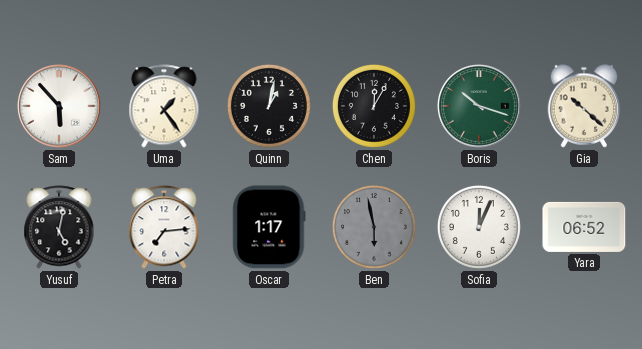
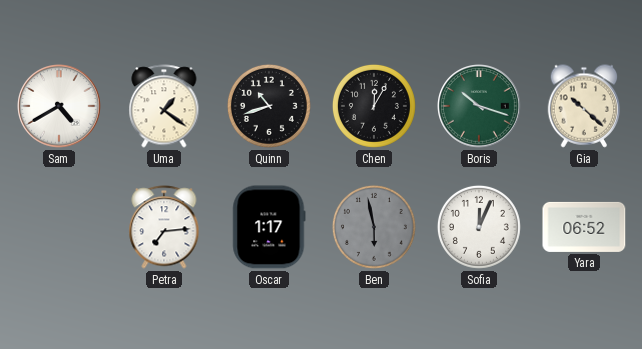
Sam: 5:53 -> 4:40
Uma: 1:24 -> 1:21
Quinn: 1:02 -> 10:42
Yusuf: 5:02 -> none
